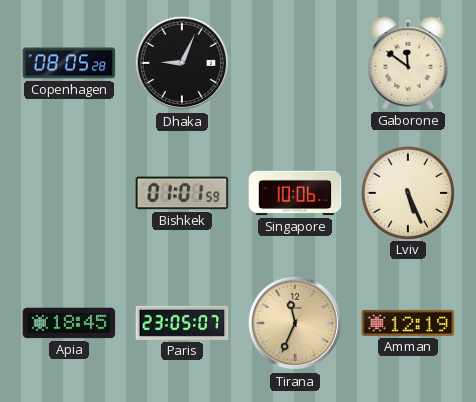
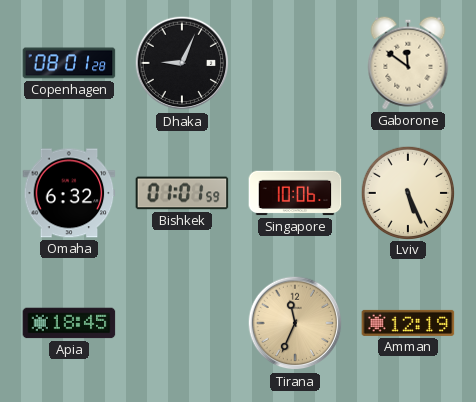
Copenhagen: 08:05 -> 08:01
Omaha: none -> 6:32
Paris: 23:05 -> none
